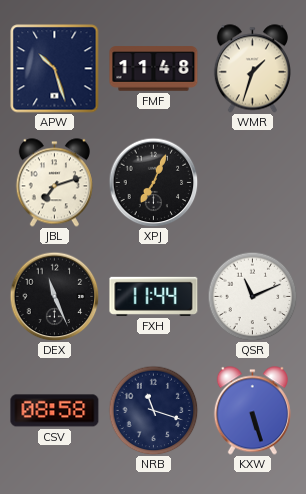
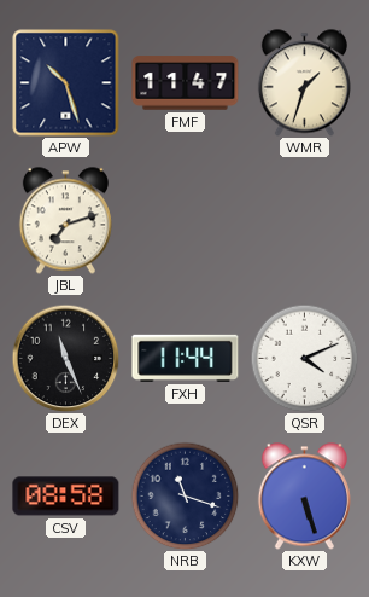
FMF: 11:48 -> 11:47
XPJ: 7:04 -> none
QSR: 11:11 -> 4:11
